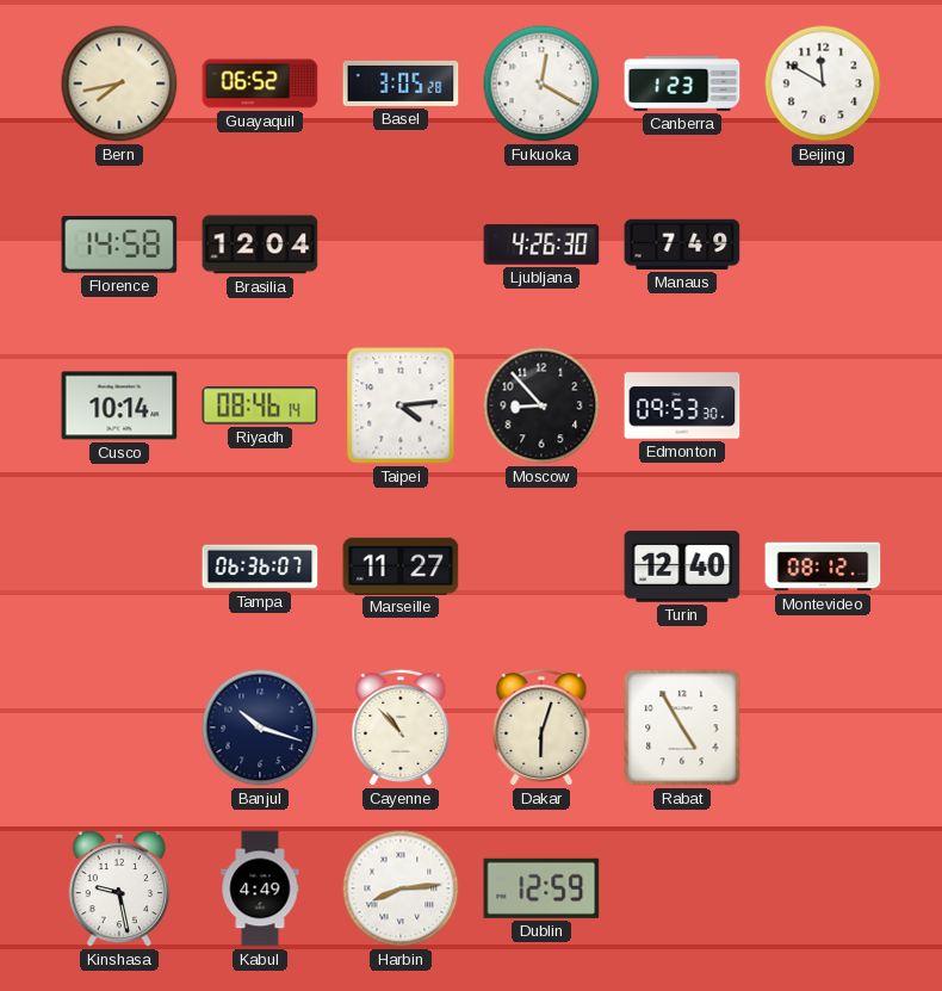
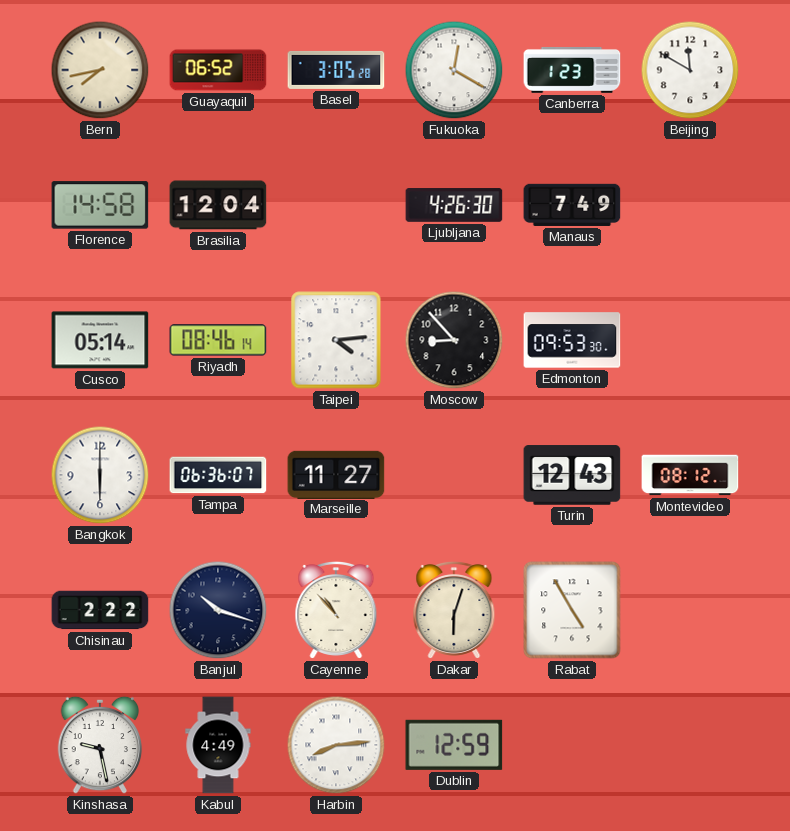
Cusco: 10:14 -> 05:14
Bangkok: none -> 6:00
Turin: 12:40 -> 12:43
Chisinau: none -> 2:22
